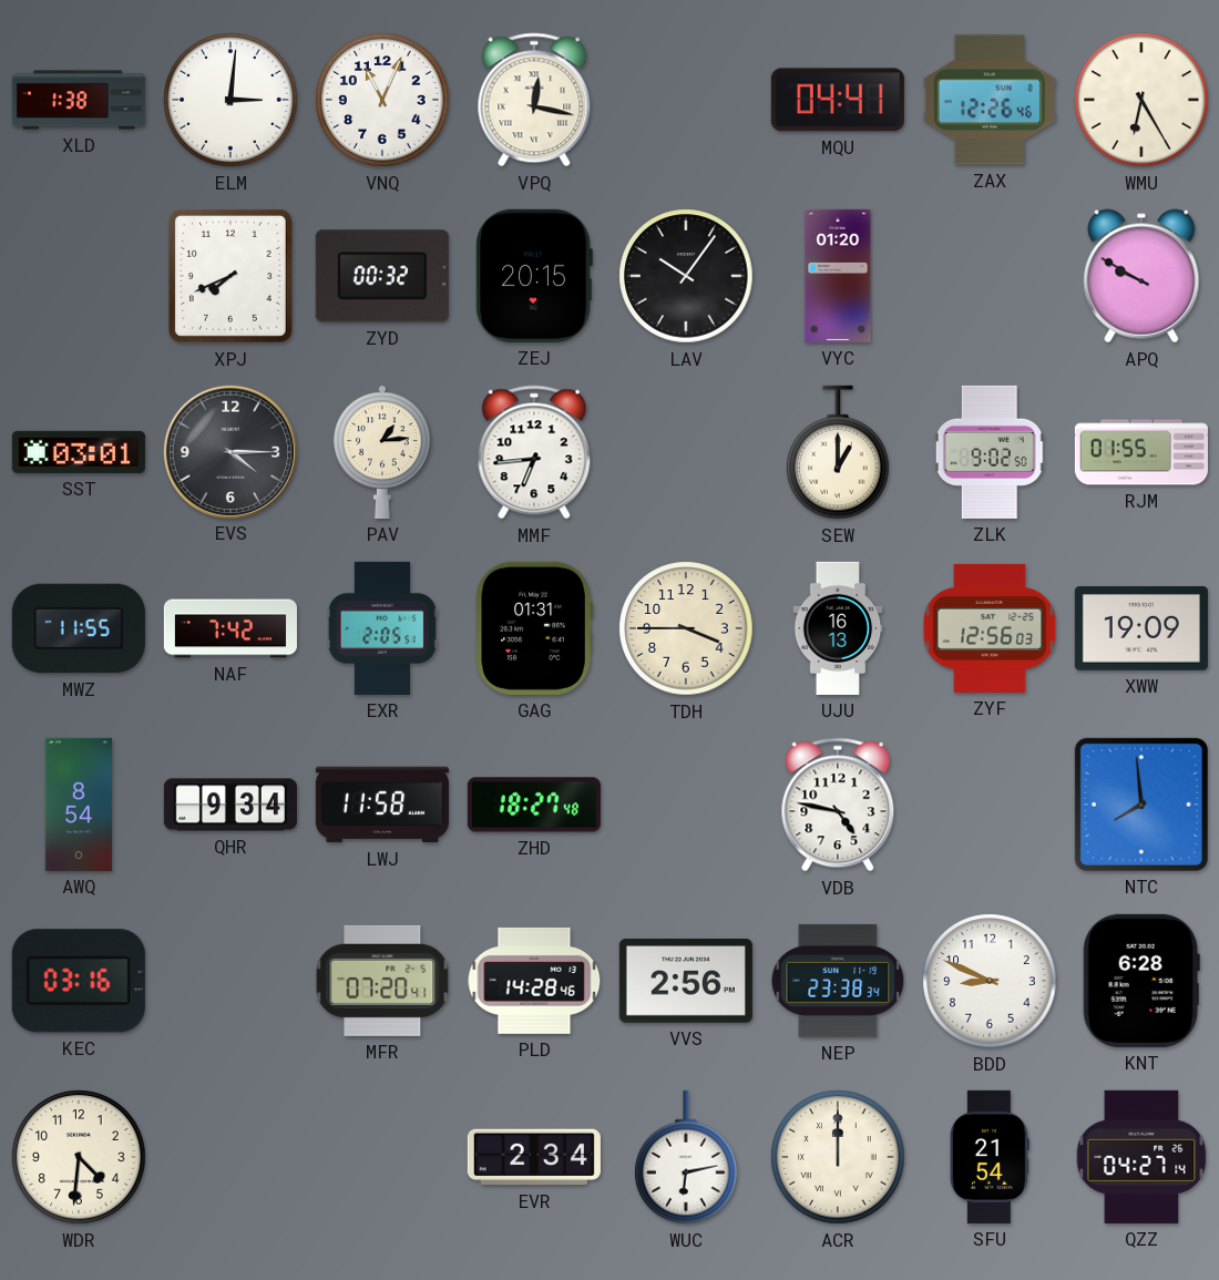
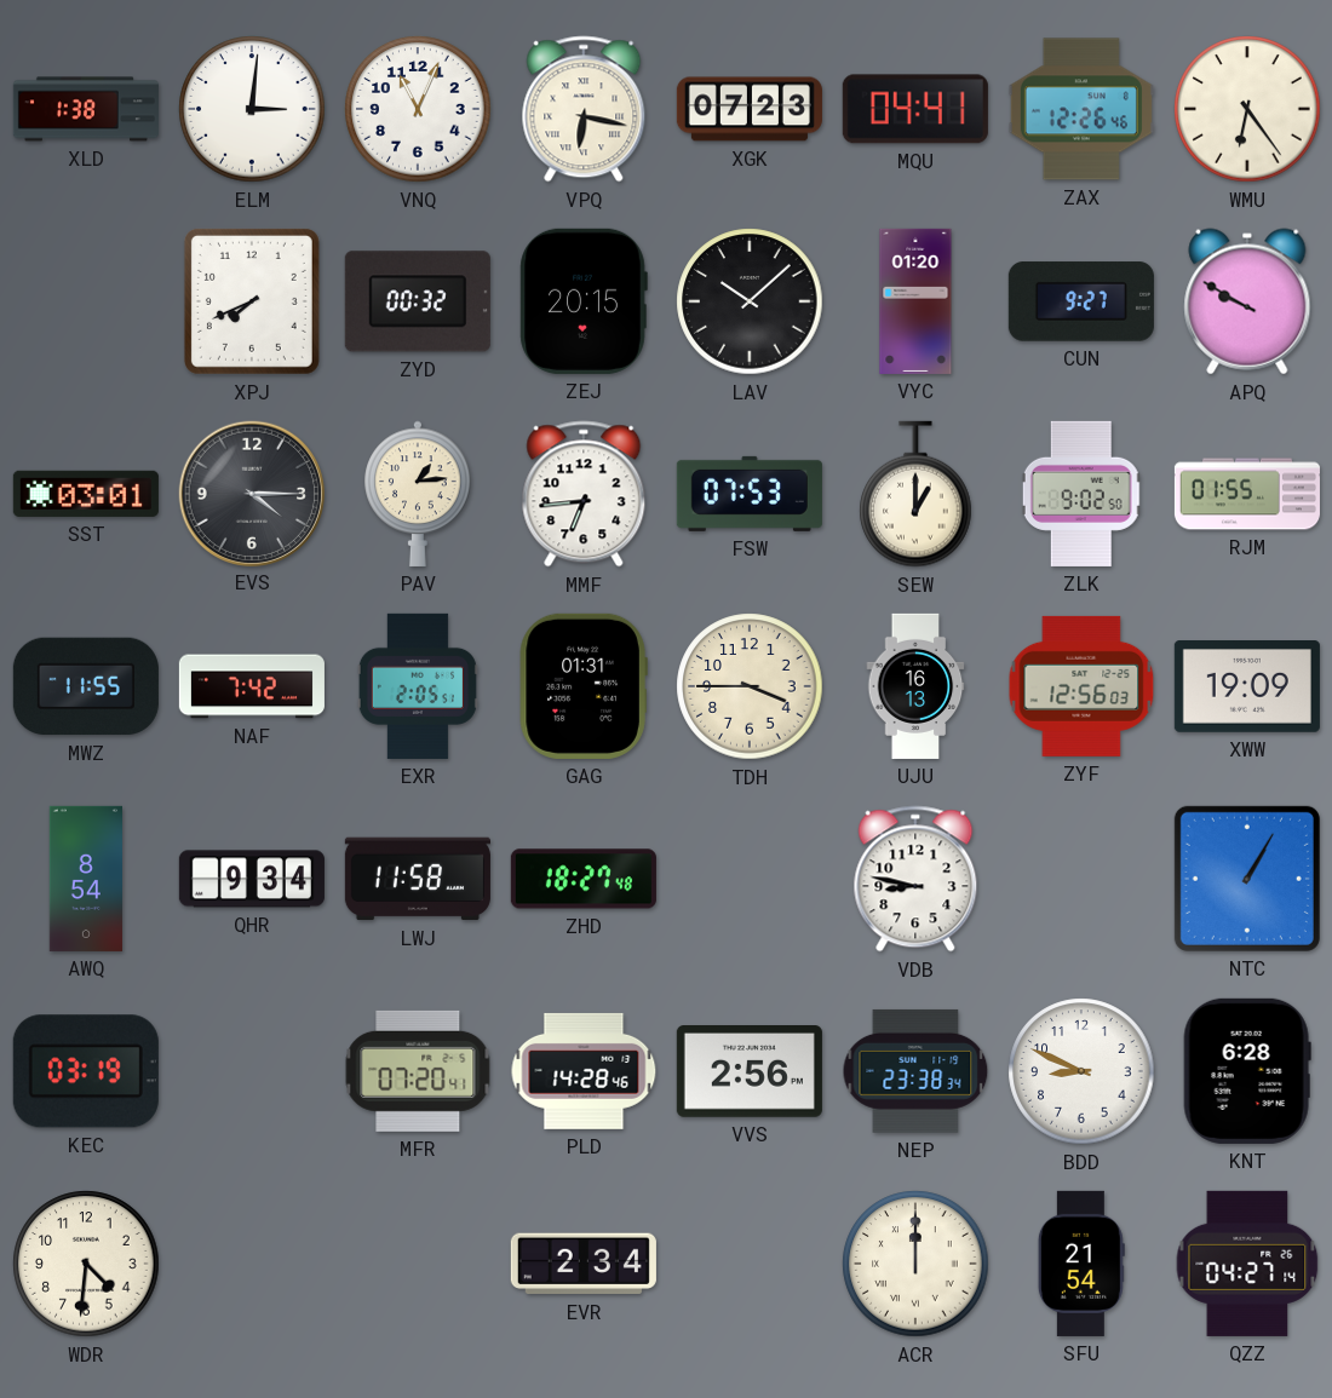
VPQ: 12:17 -> 6:17
XGK: none -> 07:23
WMU: 6:25 -> 6:24
LAV: 10:06 -> 10:08
CUN: none -> 9:27
FSW: none -> 07:53
VDB: 4:47 -> 8:47
NTC: 7:59 -> 1:05
KEC: 03:16 -> 03:19
WUC: 6:13 -> none
